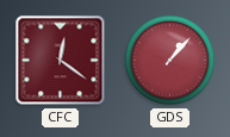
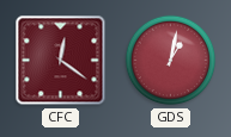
GDS: 1:07 -> 1:02
